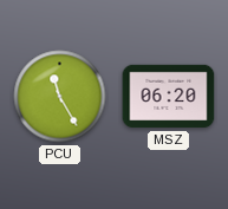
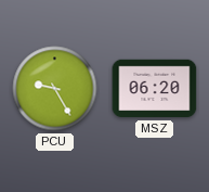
PCU: 11:25 -> 9:25
